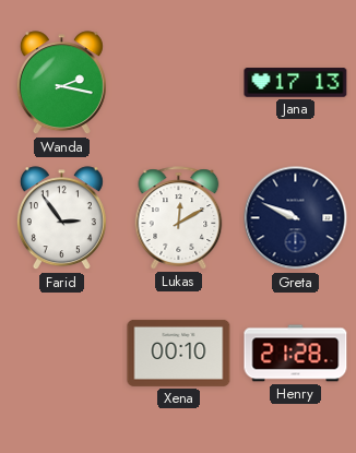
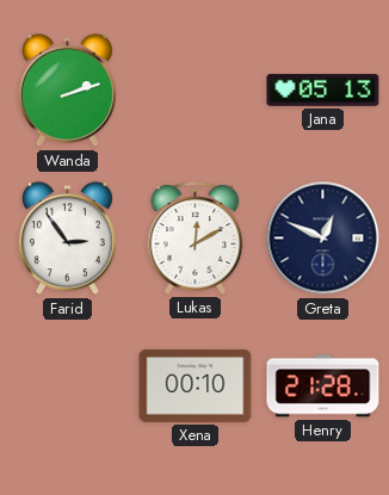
Wanda: 2:17 -> 2:12
Jana: 17:13 -> 05:13
Greta: 9:49 -> 12:49
